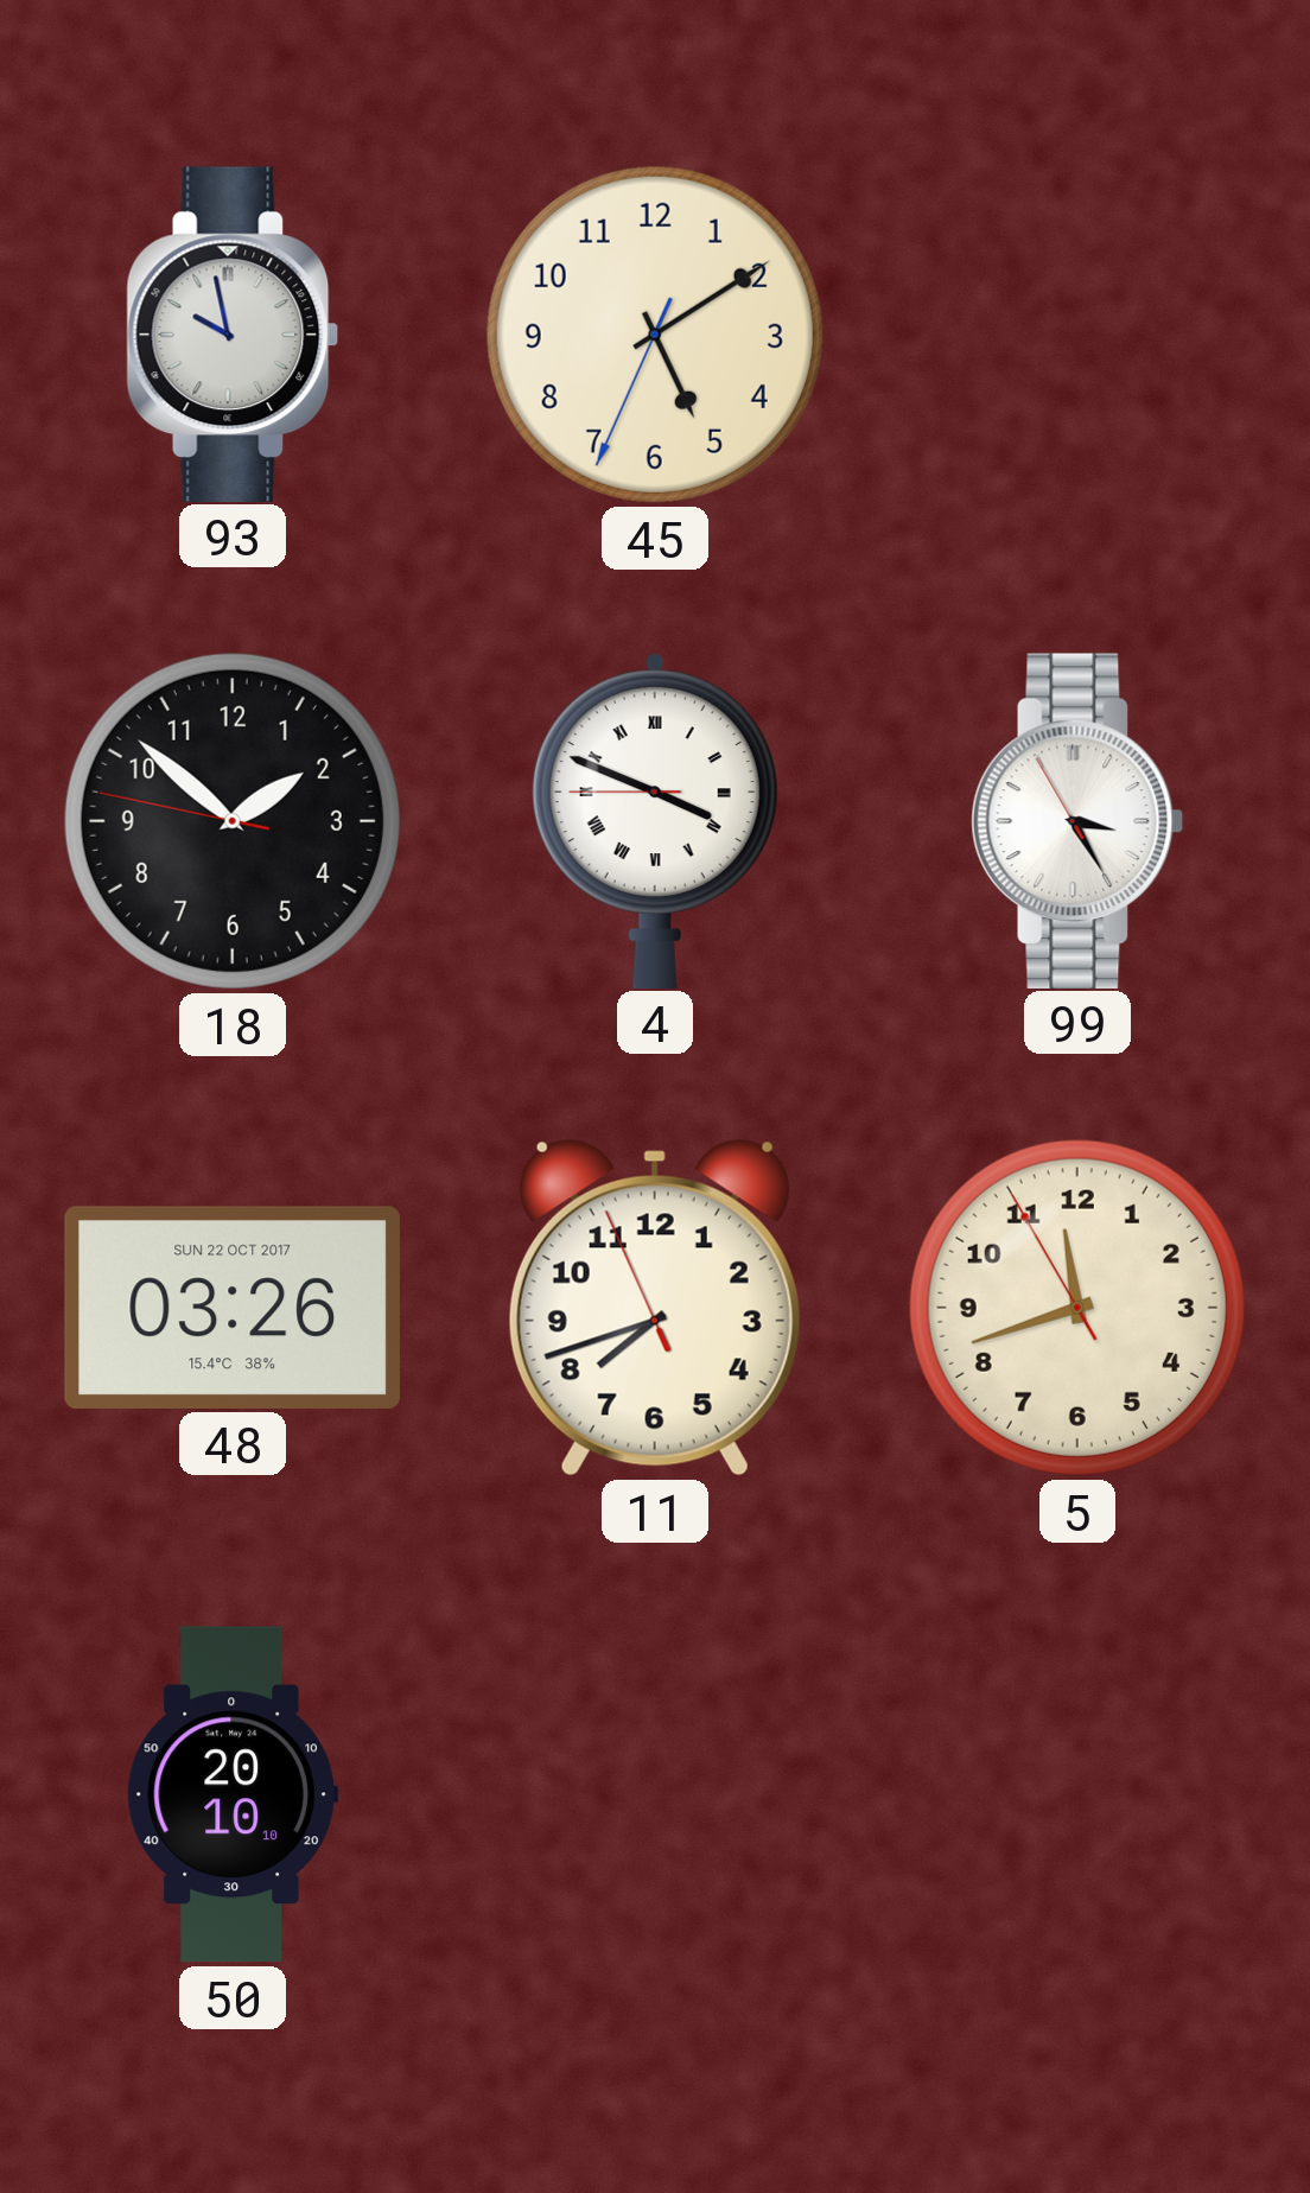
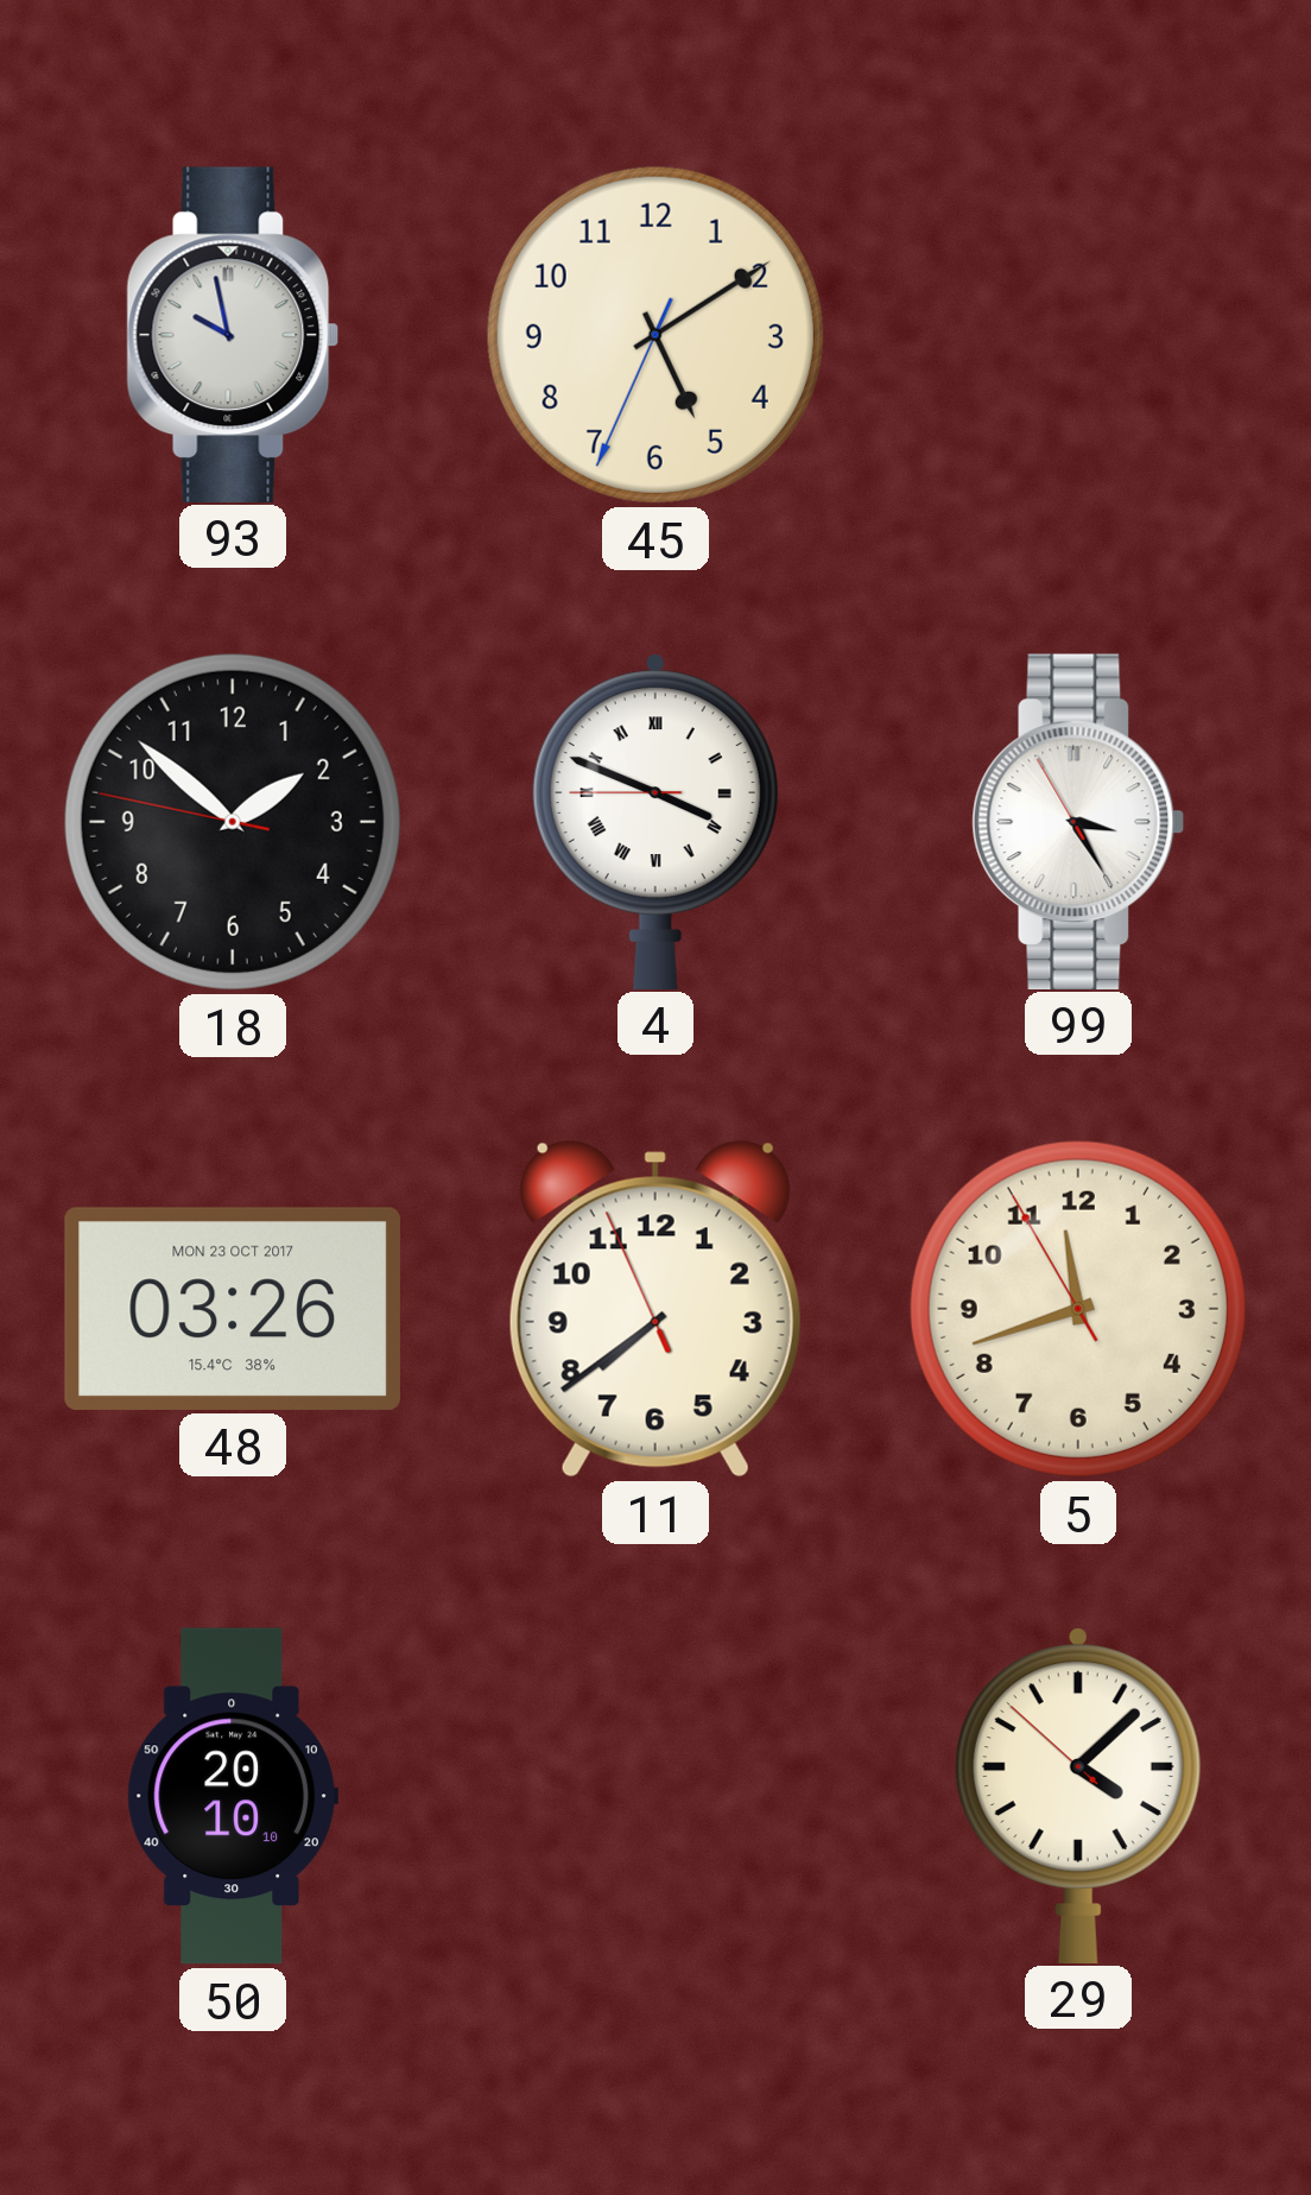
48 date: SUN 22 OCT 2017 -> MON 23 OCT 2017
11: 7:41 -> 7:38
29: none -> 4:07
